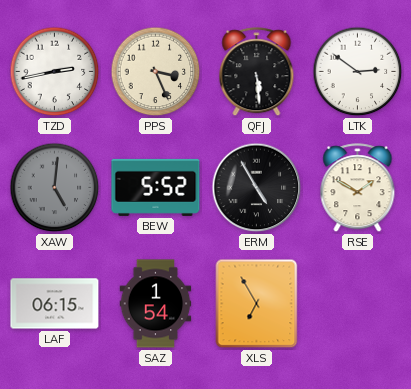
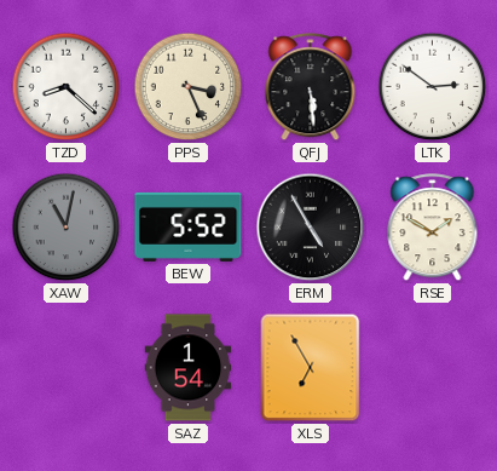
TZD: 2:43 -> 8:22
XAW: 5:01 -> 11:02
LAF: 06:15 -> none
